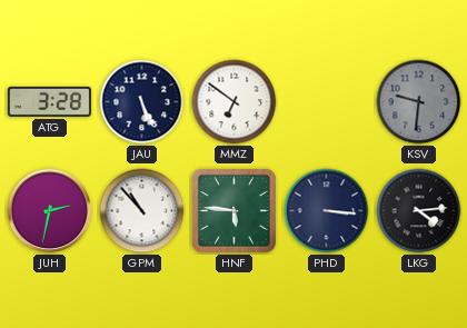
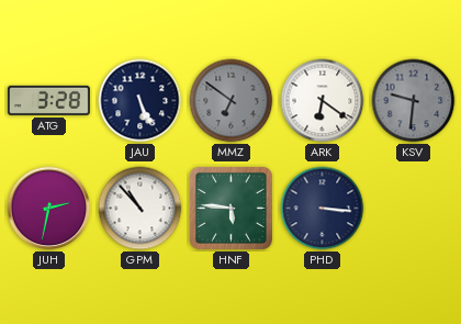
MMZ dial: white -> grey
ARK: none -> 6:21
LKG: 4:14 -> none
